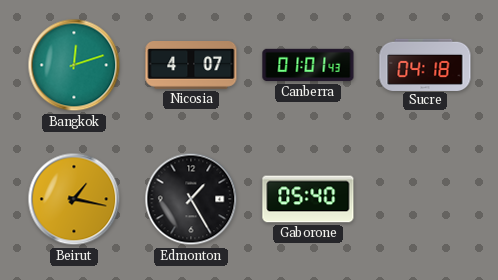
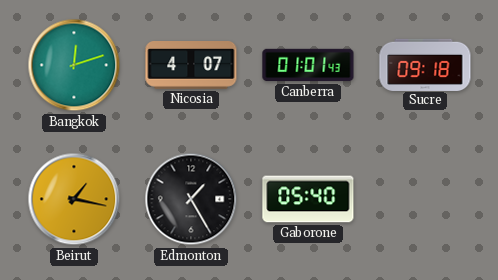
Sucre: 04:18 -> 09:18
